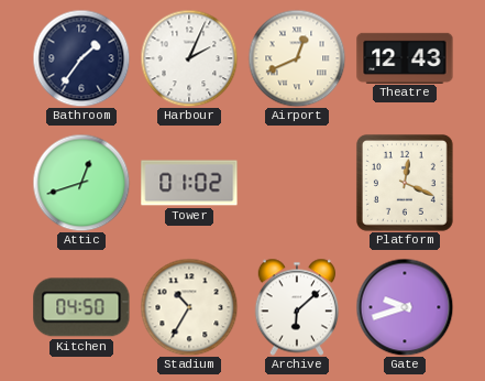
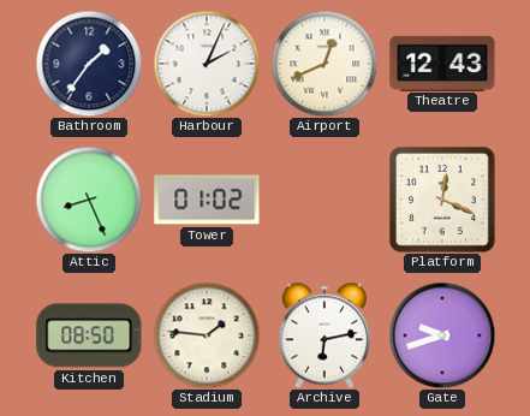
Attic: 12:42 -> 8:26
Kitchen: 04:50 -> 08:50
Stadium: 10:35 -> 1:46
Archive: 6:08 -> 6:13
